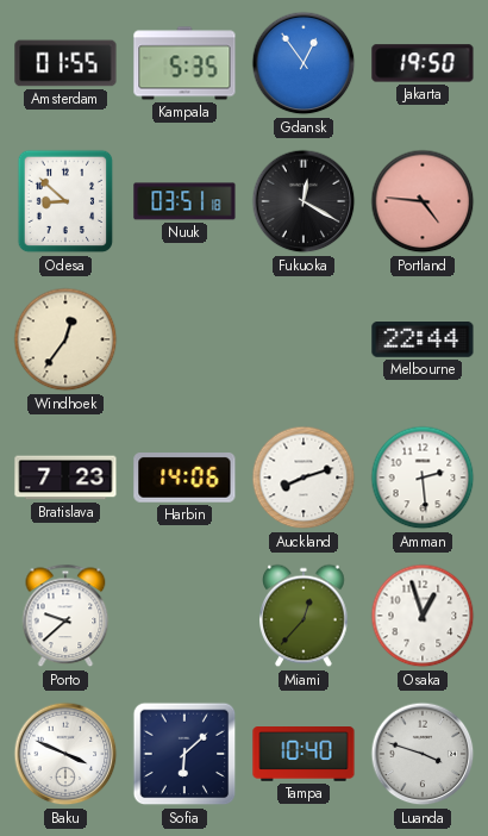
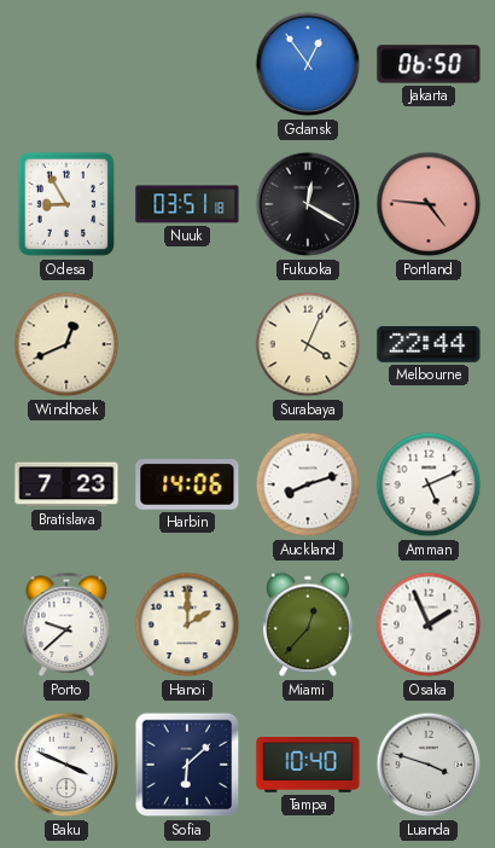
Amsterdam: 01:55 -> none
Kampala: 5:35 -> none
Jakarta: 19:50 -> 06:50
Odesa: 8:52 -> 8:55
Windhoek: 12:36 -> 12:41
Surabaya: none -> 4:04
Amman: 2:29 -> 5:11
Hanoi: none -> 2:00
Osaka: 12:57 -> 1:56
